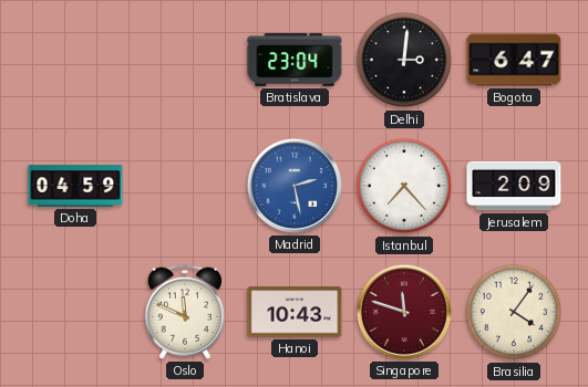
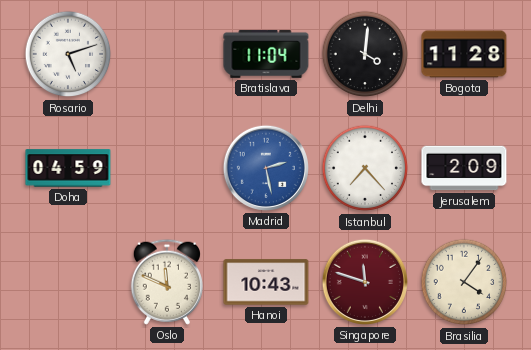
Rosario: none -> 5:12
Bratislava: 23:04 -> 11:04
Delhi: 3:01 -> 4:01
Bogota: 6:47 -> 11:28
